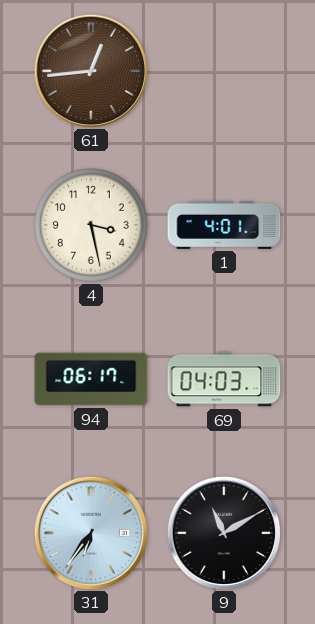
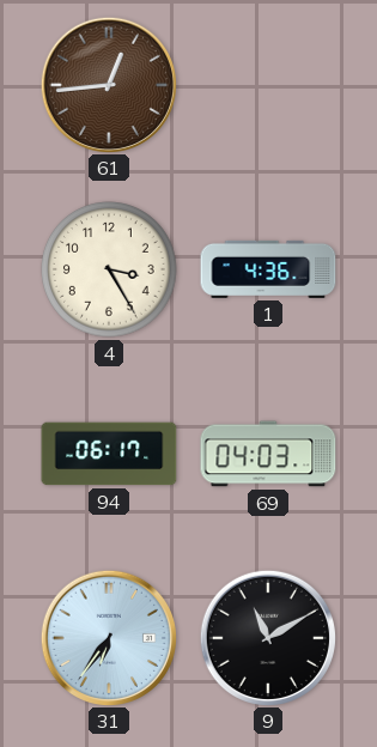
4: 3:28 -> 3:25
1: 4:01 -> 4:36
